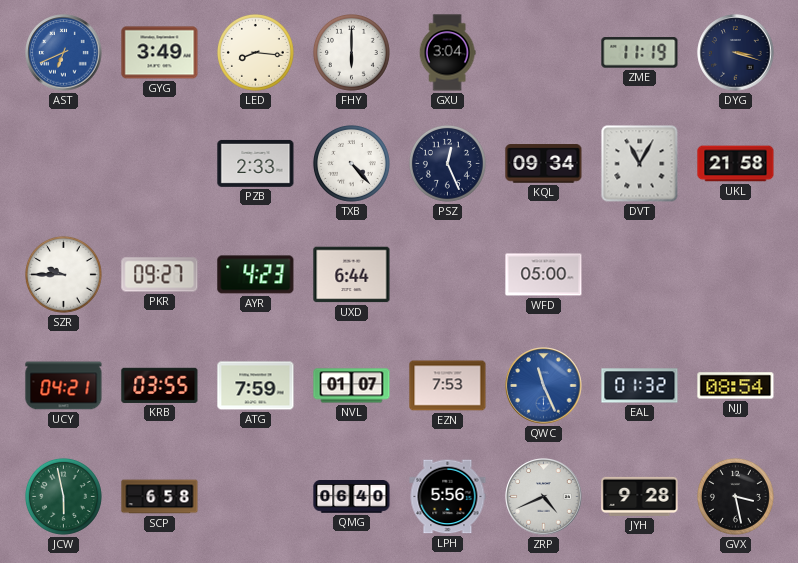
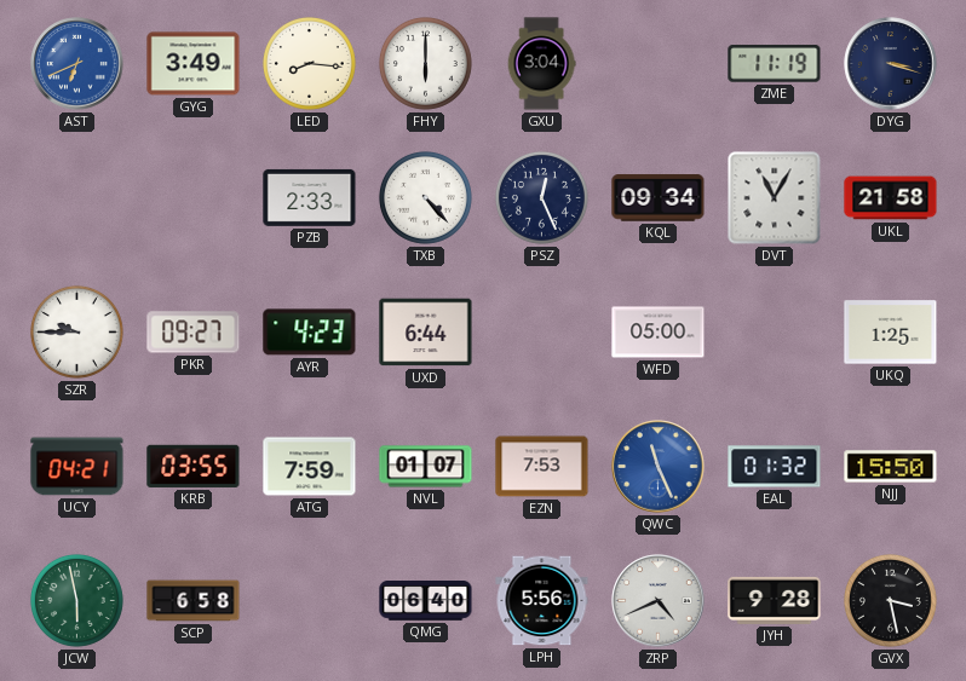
UKQ: none -> 1:25
NJJ: 08:54 -> 15:50
